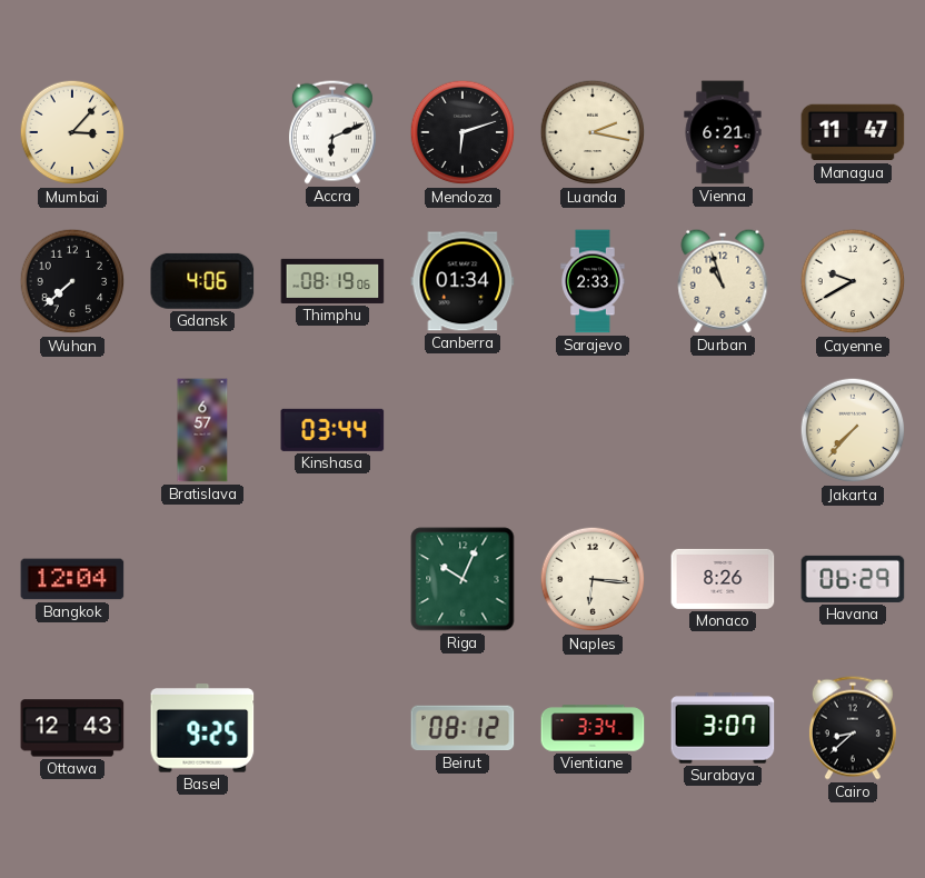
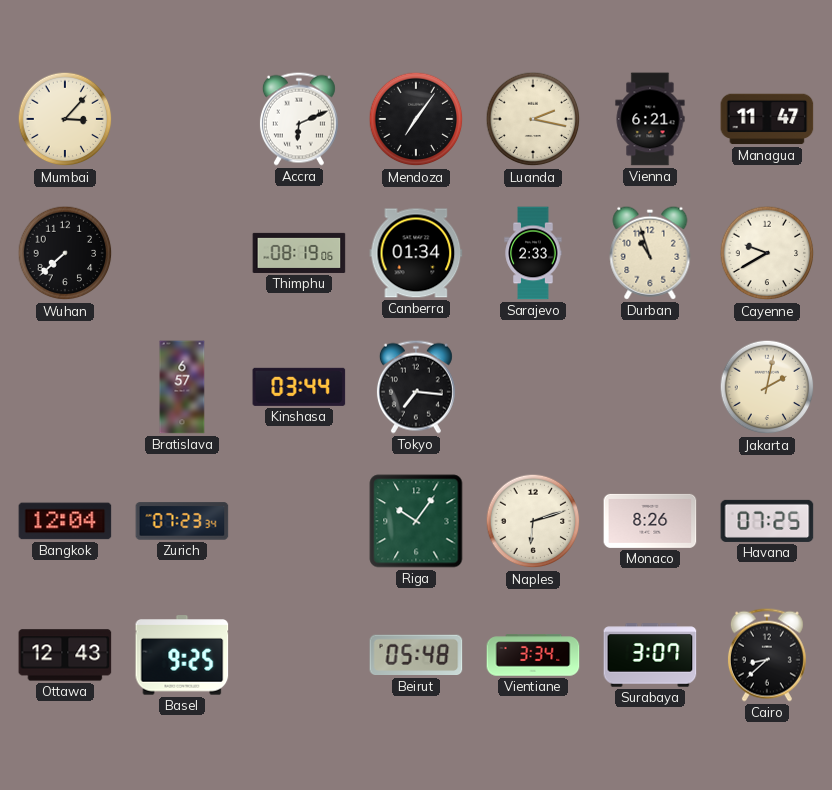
Mendoza: 6:12 -> 7:06
Gdansk: 4:06 -> none
Tokyo: none -> 7:16
Jakarta: 7:37 -> 2:02
Zurich: none -> 07:23
Riga: 10:04 -> 10:06
Naples: 6:16 -> 6:12
Havana: 06:29 -> 07:25
Beirut: 08:12 -> 05:48
